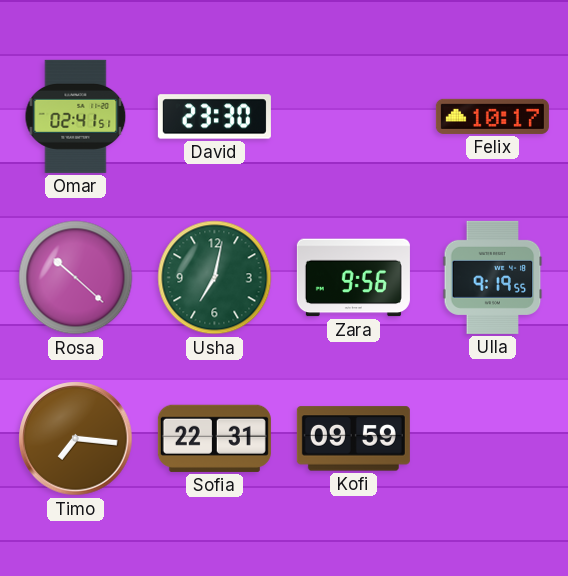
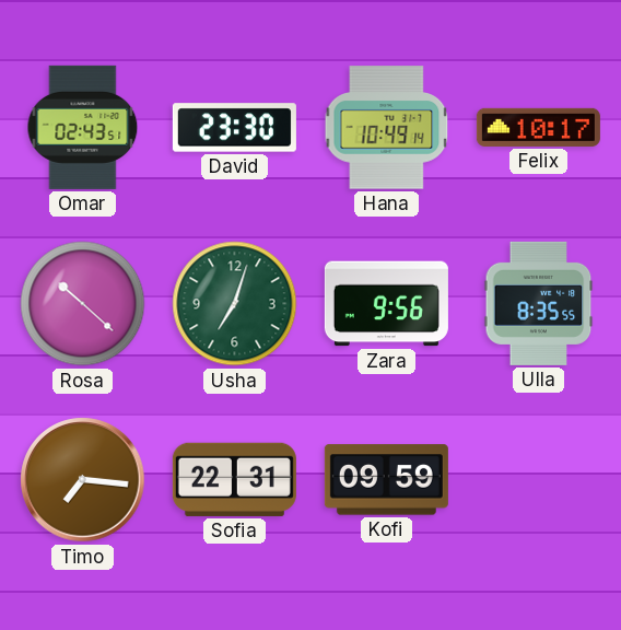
Omar: 02:41 -> 02:43
Hana: none -> 10:49
Usha: 7:02 -> 7:03
Ulla: 9:19 -> 8:35
